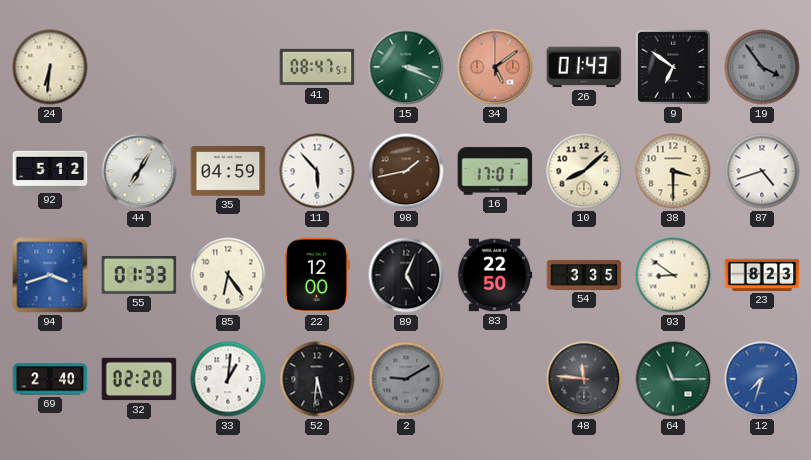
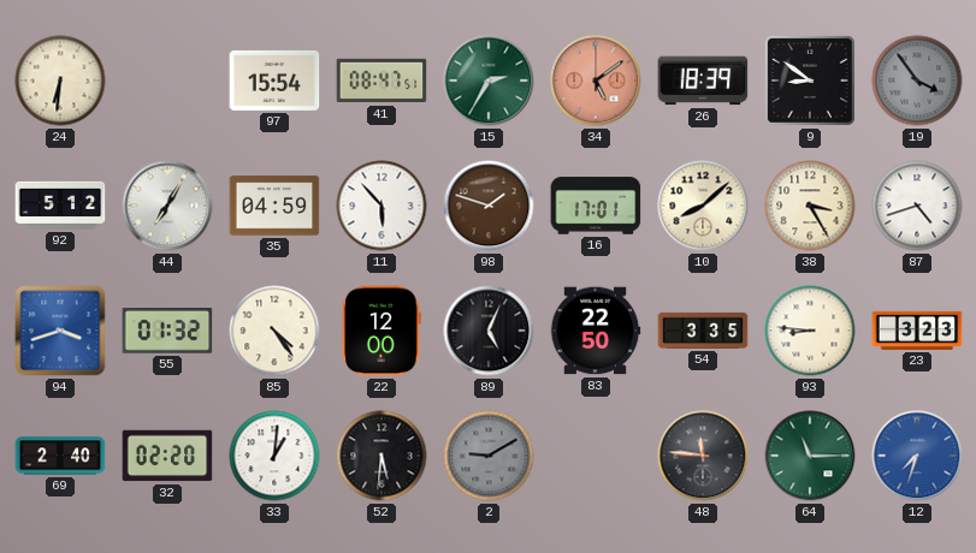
97: none -> 15:54
15: 3:19 -> 2:35
26: 01:43 -> 18:39
9: 6:51 -> 8:51
98: 1:43 -> 1:48
38: 3:30 -> 3:25
55: 01:33 -> 01:32
85: 6:24 -> 4:24
93: 8:51 -> 8:46
23: 8:23 -> 3:23
